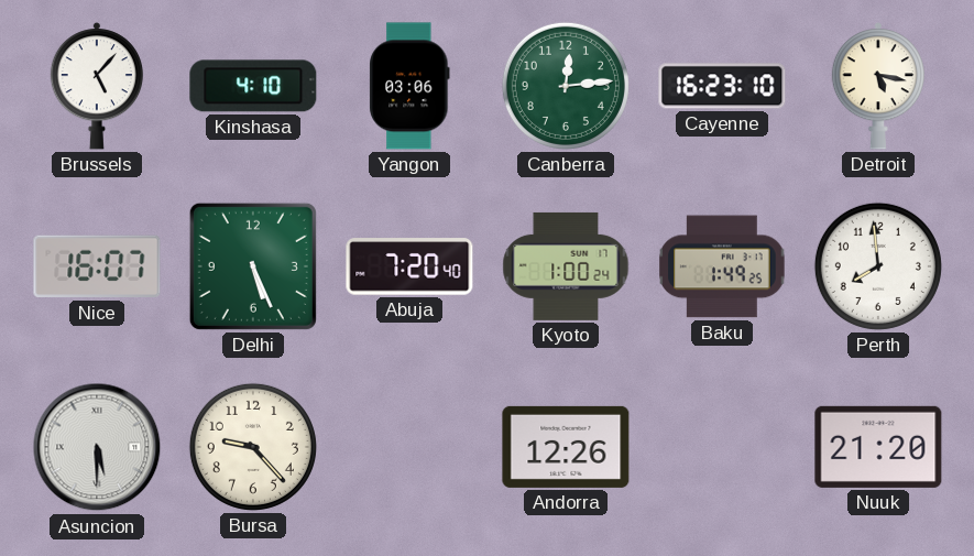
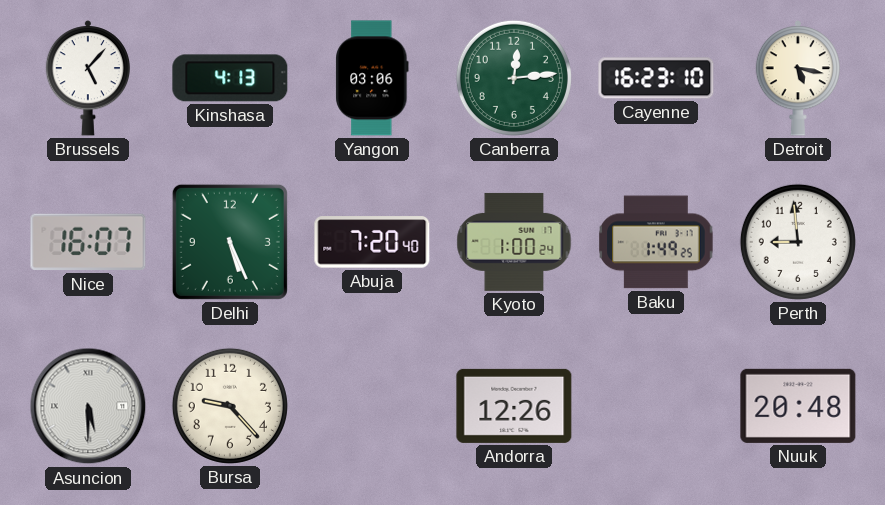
Kinshasa: 4:10 -> 4:13
Perth: 7:59 -> 8:59
Nuuk: 21:20 -> 20:48
